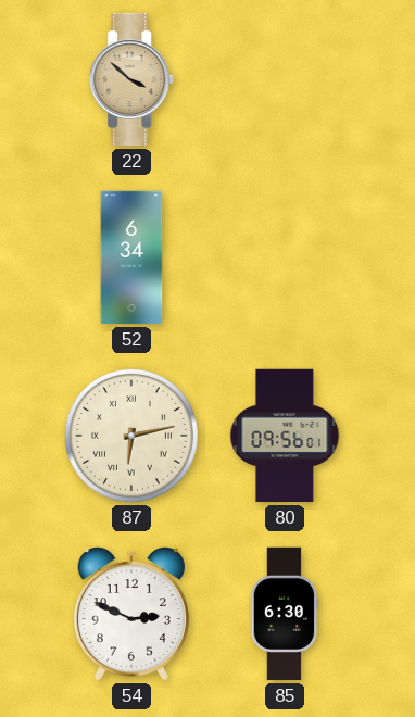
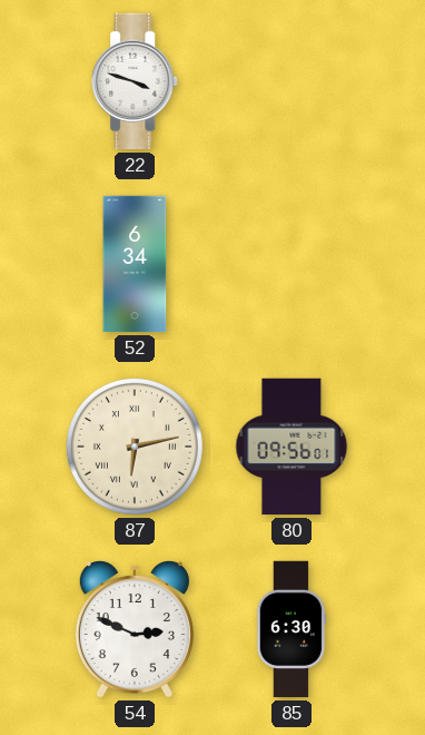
22: 3:52 -> 3:48
22 dial: champagne -> white
